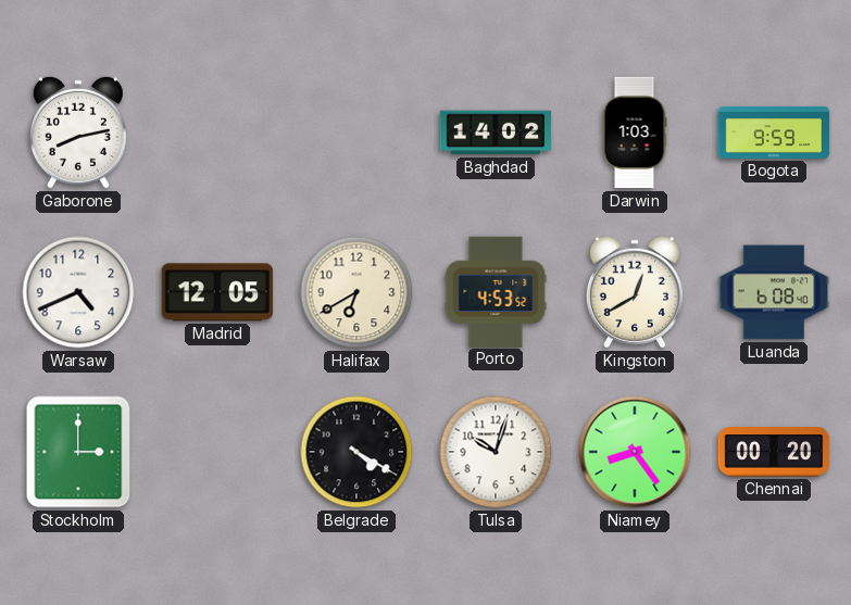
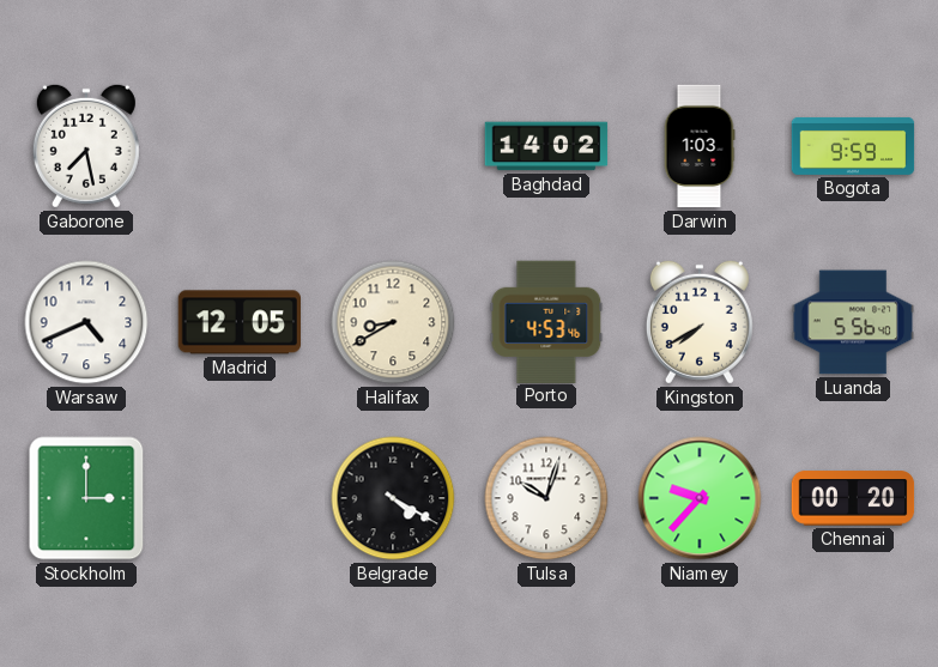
Gaborone: 8:13 -> 7:28
Halifax: 6:40 -> 8:40
Porto: 4:53:52 -> 4:53:46
Kingston: 12:40 -> 7:40
Luanda: 6:08 -> 5:56
Niamey: 8:24 -> 9:37
